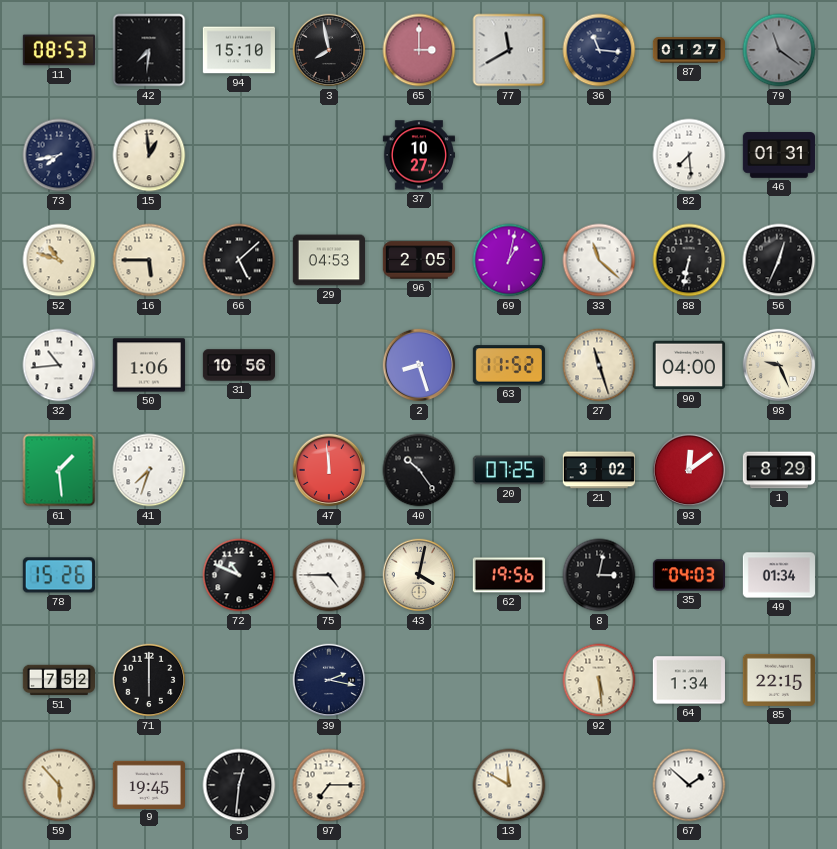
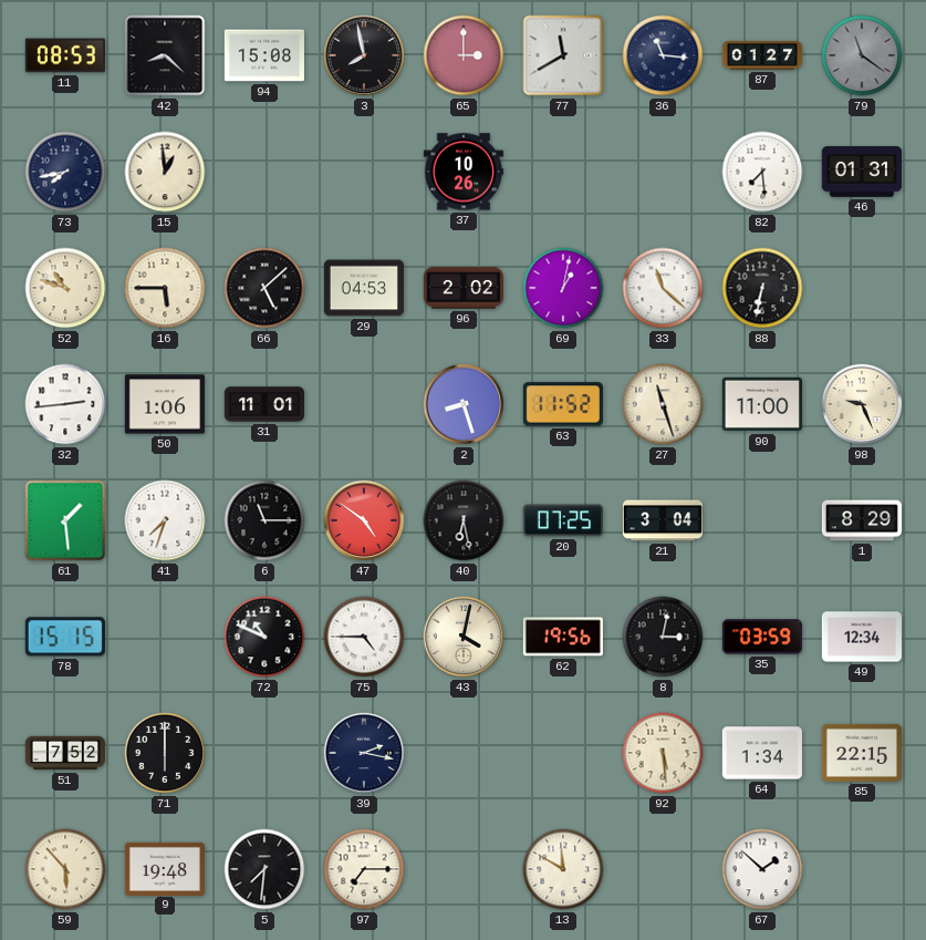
42: 7:31 -> 8:22
94: 15:10 -> 15:08
37: 10:27 -> 10:26
96: 2:05 -> 2:02
56: 12:34 -> none
32: 10:44 -> 2:44
31: 10:56 -> 11:01
90: 04:00 -> 11:00
6: none -> 11:15
47: 11:59 -> 4:51
40: 10:24 -> 6:28
21: 3:02 -> 3:04
93: 12:09 -> none
78: 15:26 -> 15:15
35: 04:03 -> 03:59
49: 01:34 -> 12:34
9: 19:45 -> 19:48
5: 12:31 -> 7:31
